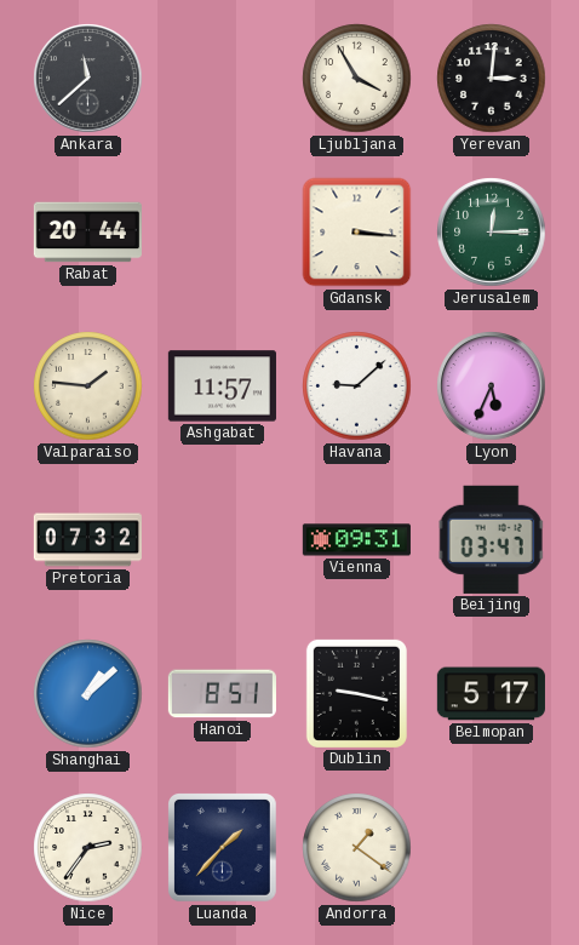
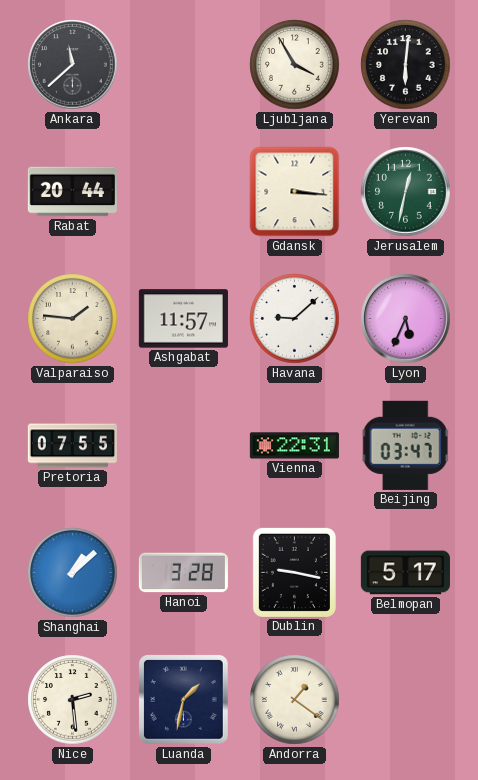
Yerevan: 3:01 -> 6:01
Jerusalem: 12:15 -> 12:32
Pretoria: 07:32 -> 07:55
Vienna: 09:31 -> 22:31
Hanoi: 8:51 -> 3:28
Nice: 2:36 -> 2:29
Luanda: 1:37 -> 1:32
